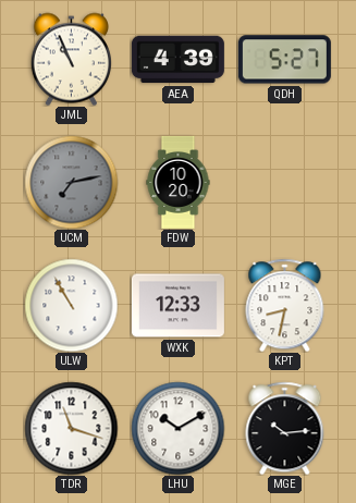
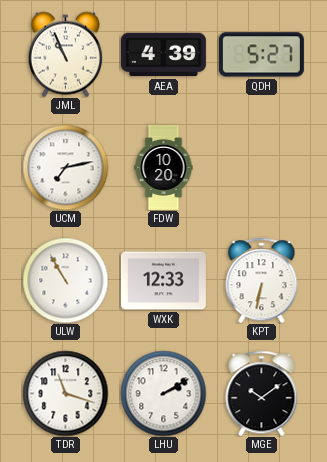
UCM dial: grey -> white
KPT: 8:32 -> 6:32
LHU: 10:10 -> 2:10
MGE: 10:14 -> 10:09
